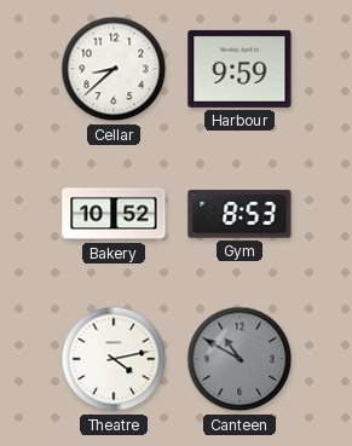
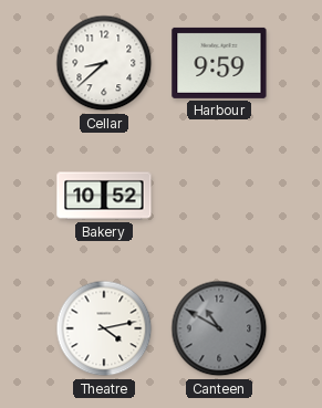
Gym: 8:53 -> none
